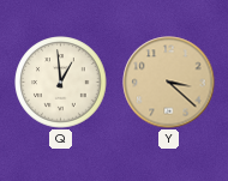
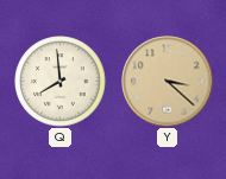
Q: 12:59 -> 7:59
